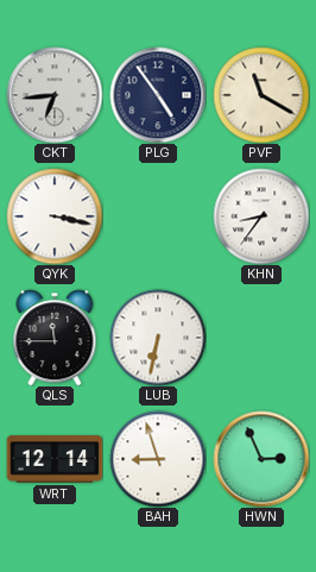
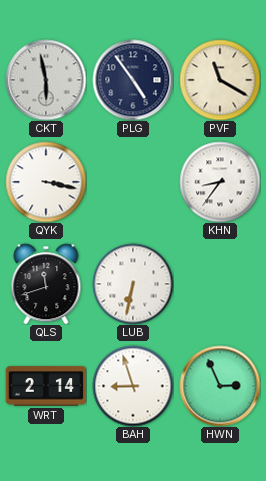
CKT: 6:44 -> 5:58
QLS: 11:45 -> 11:42
WRT: 12:14 -> 2:14
